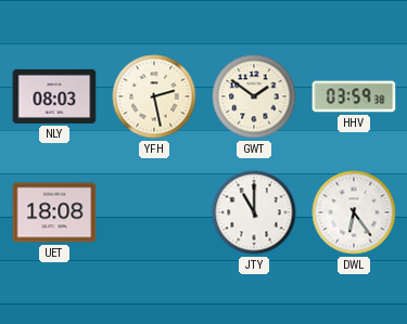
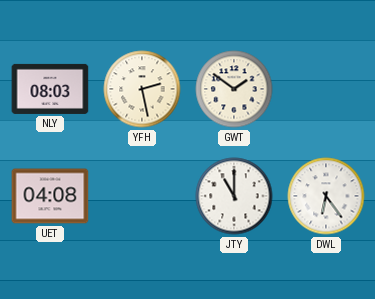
HHV: 03:59 -> none
UET: 18:08 -> 04:08
